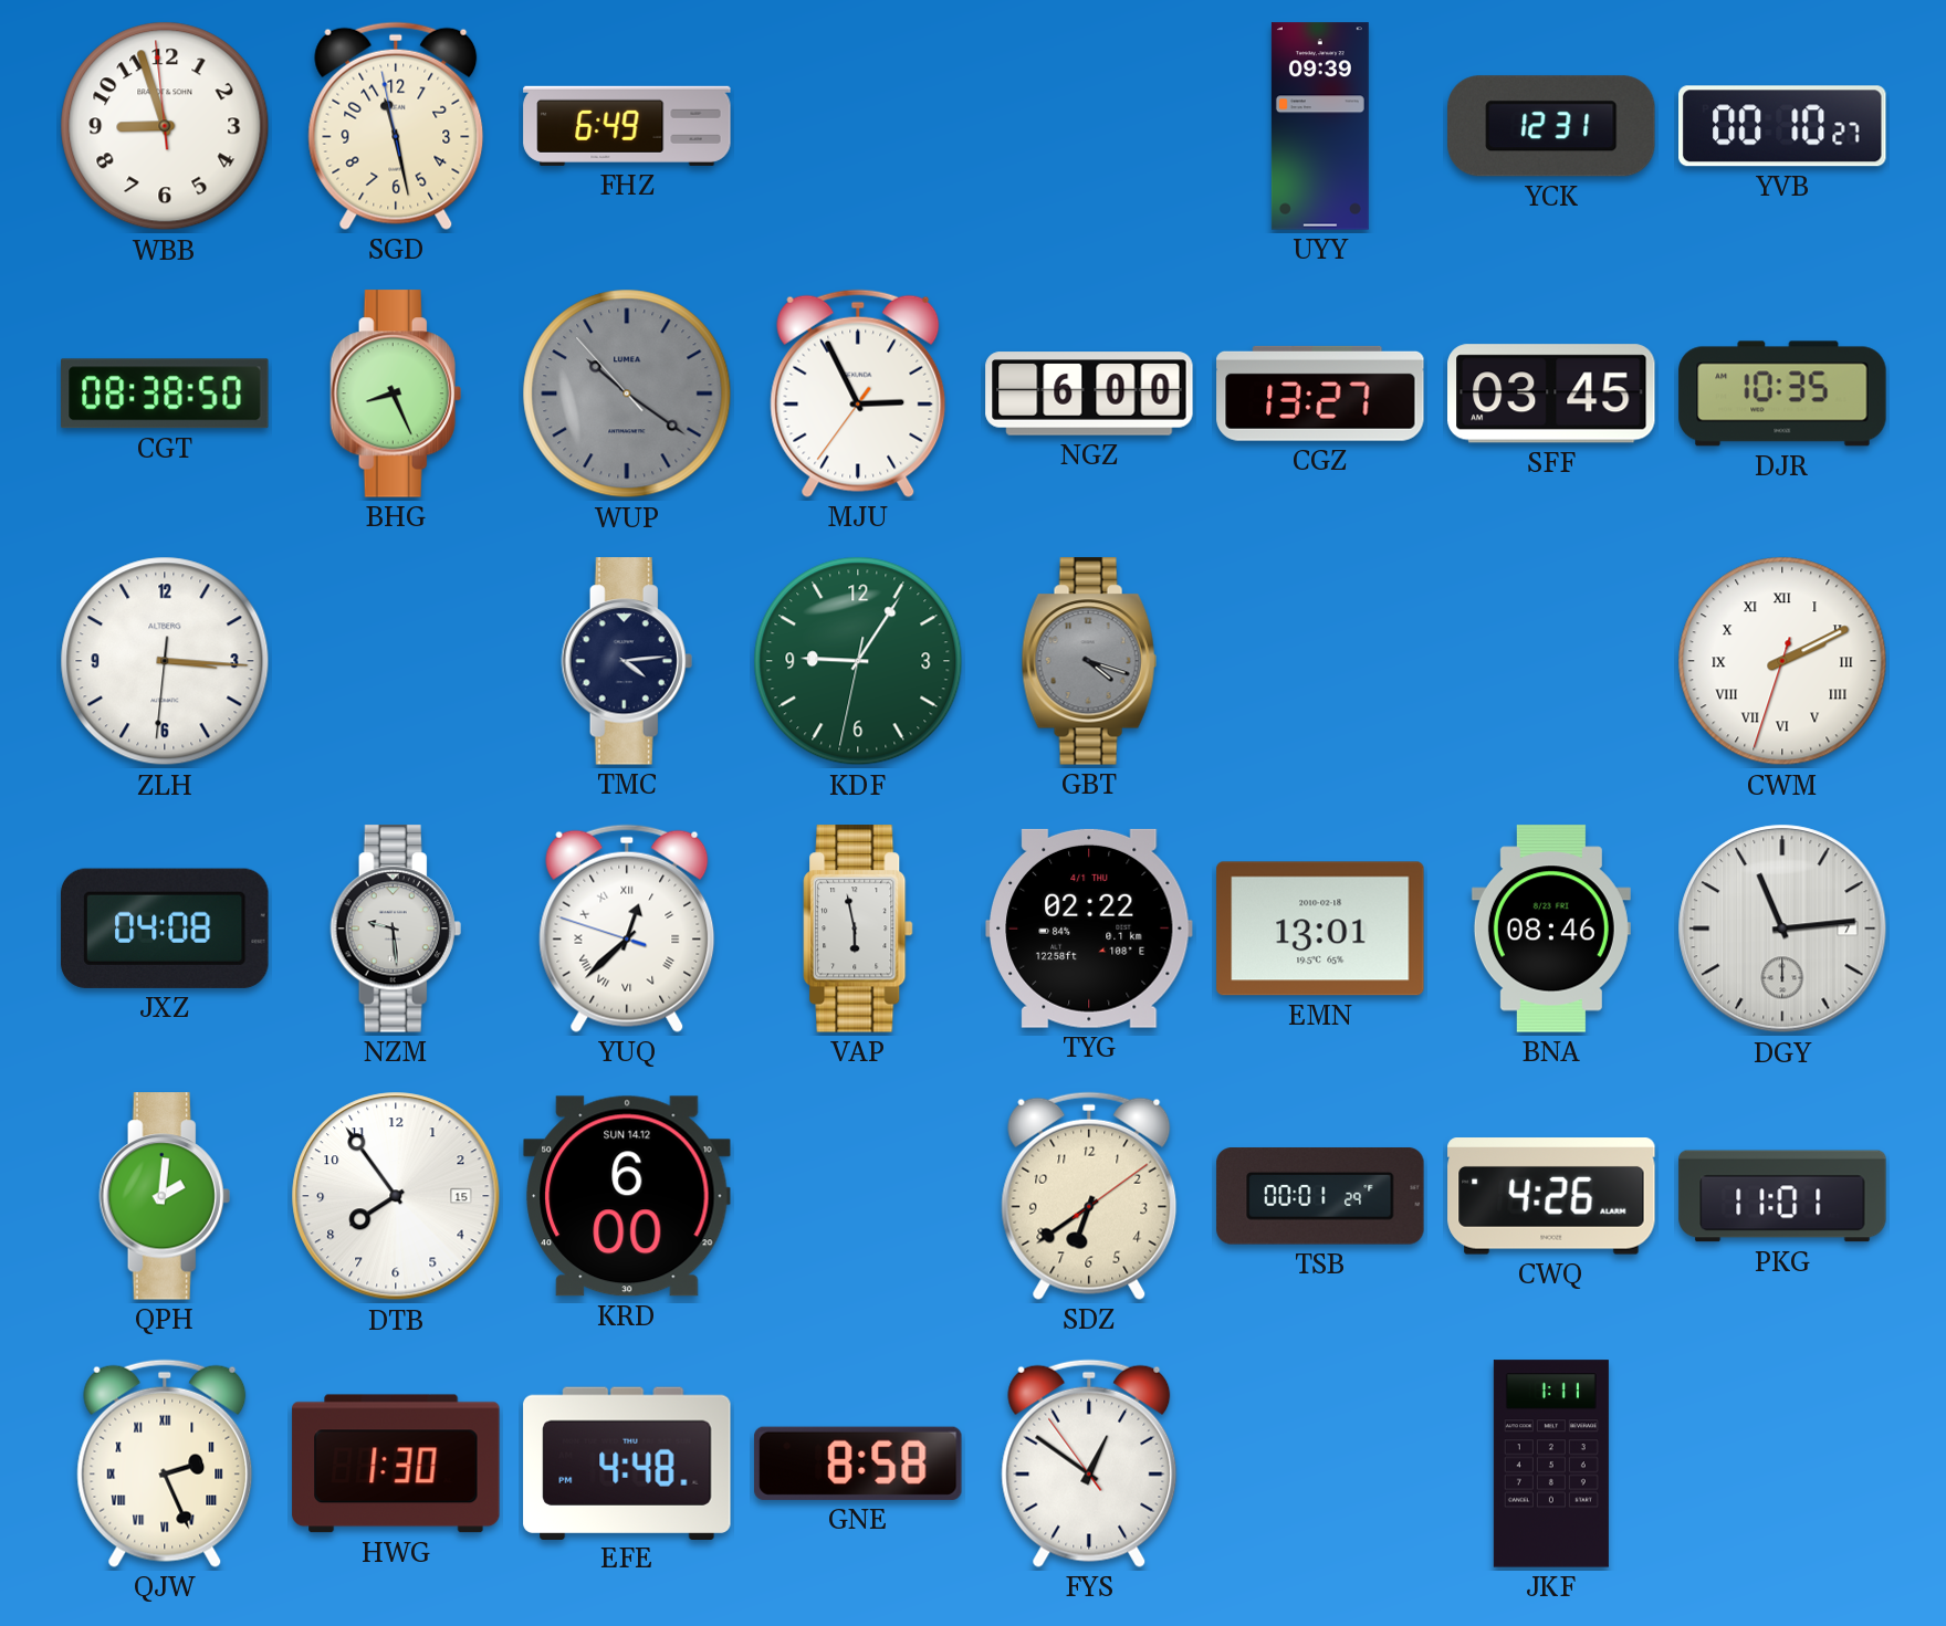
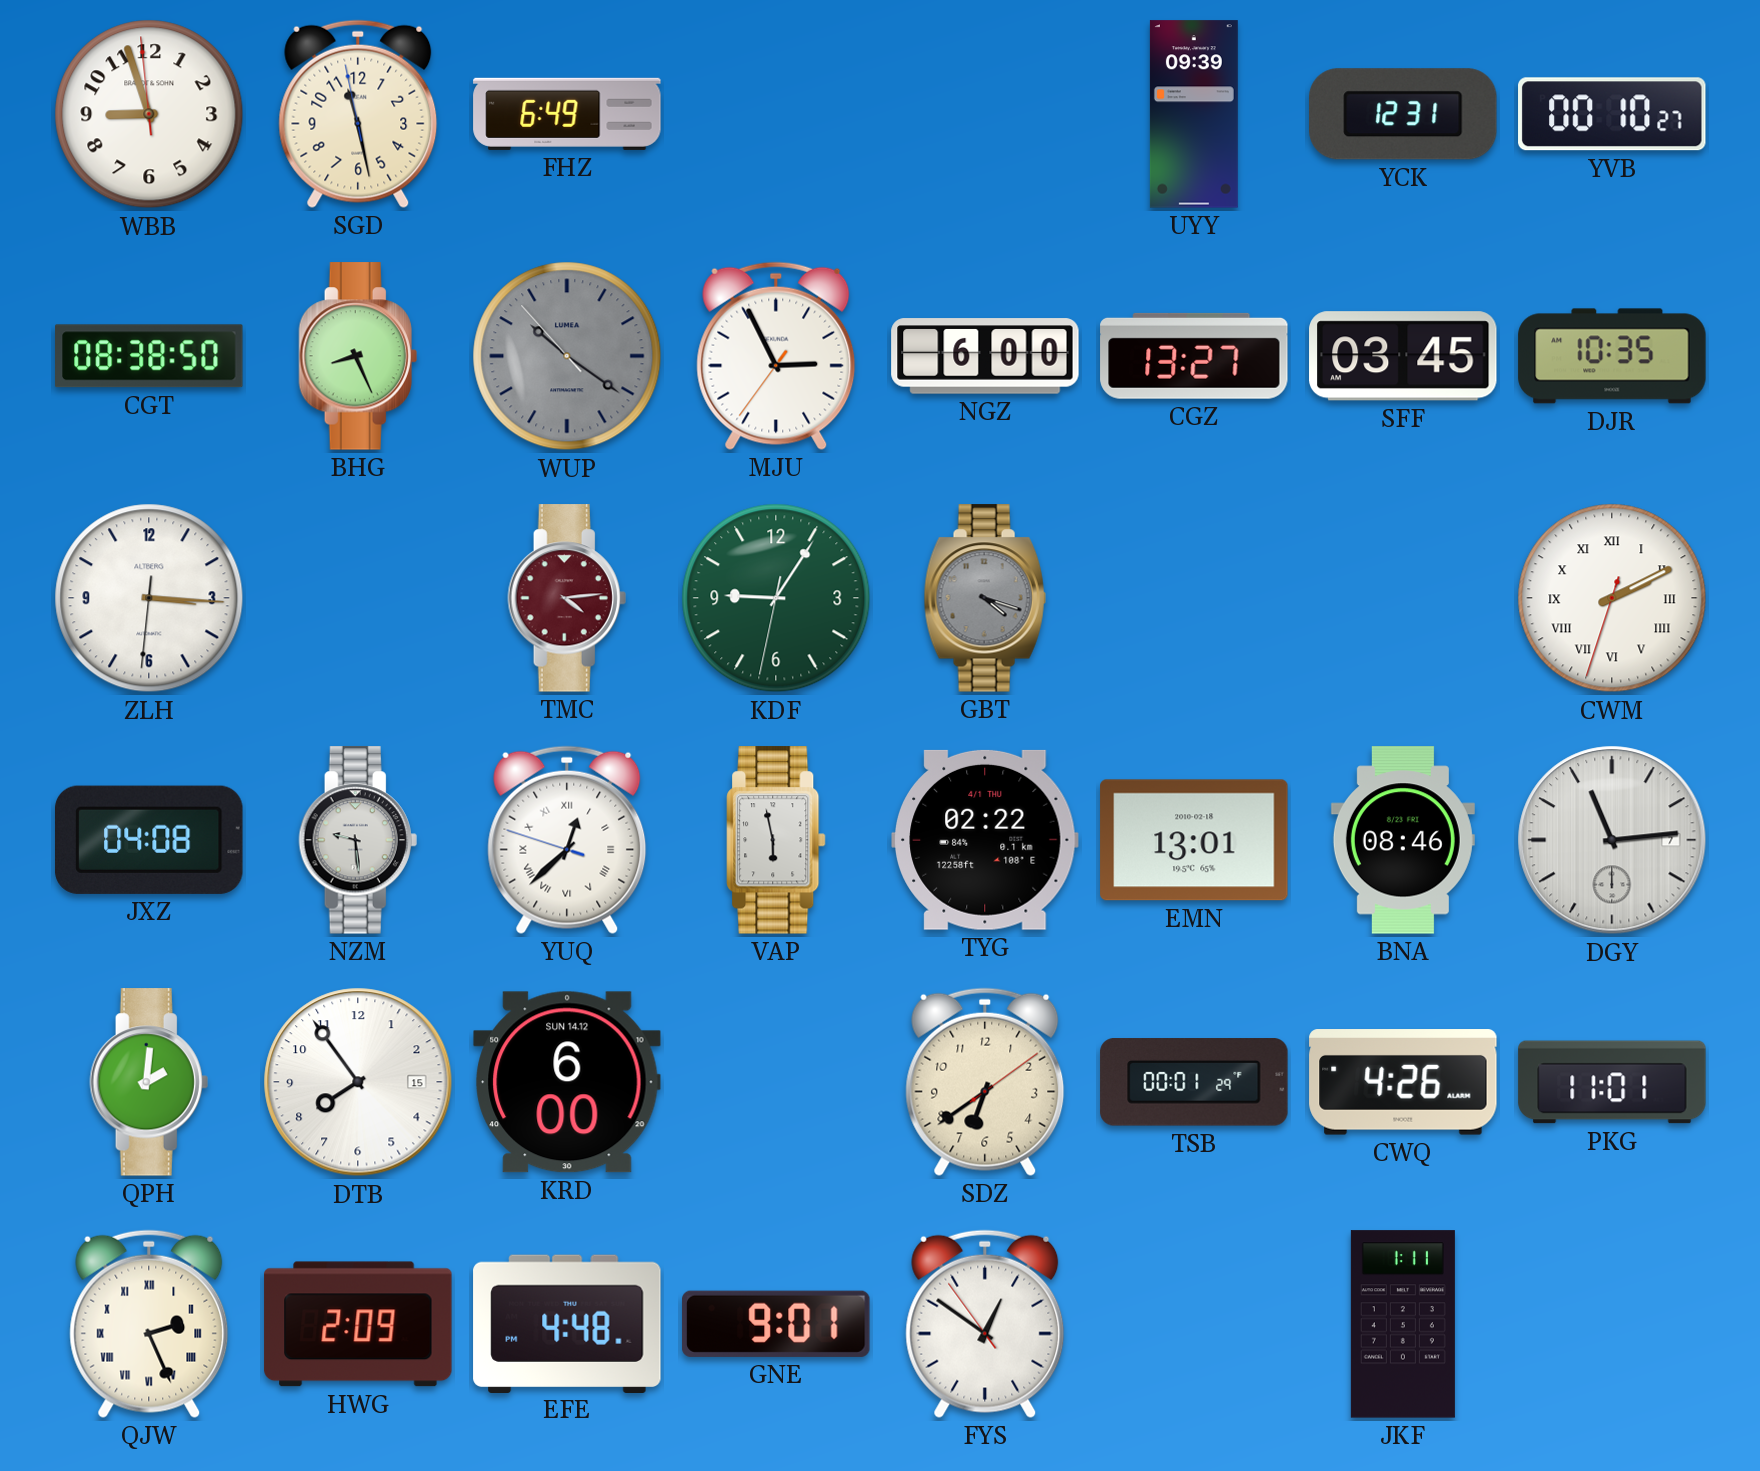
TMC dial: navy -> burgundy
HWG: 1:30 -> 2:09
GNE: 8:58 -> 9:01
